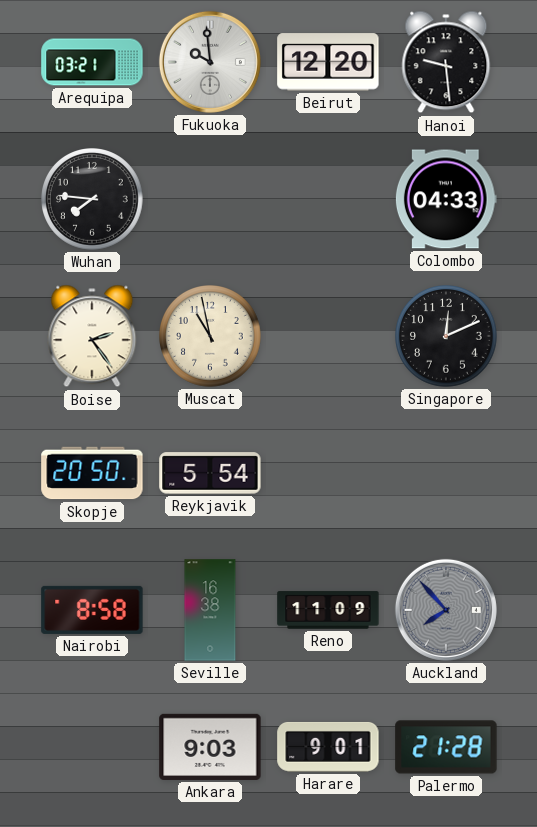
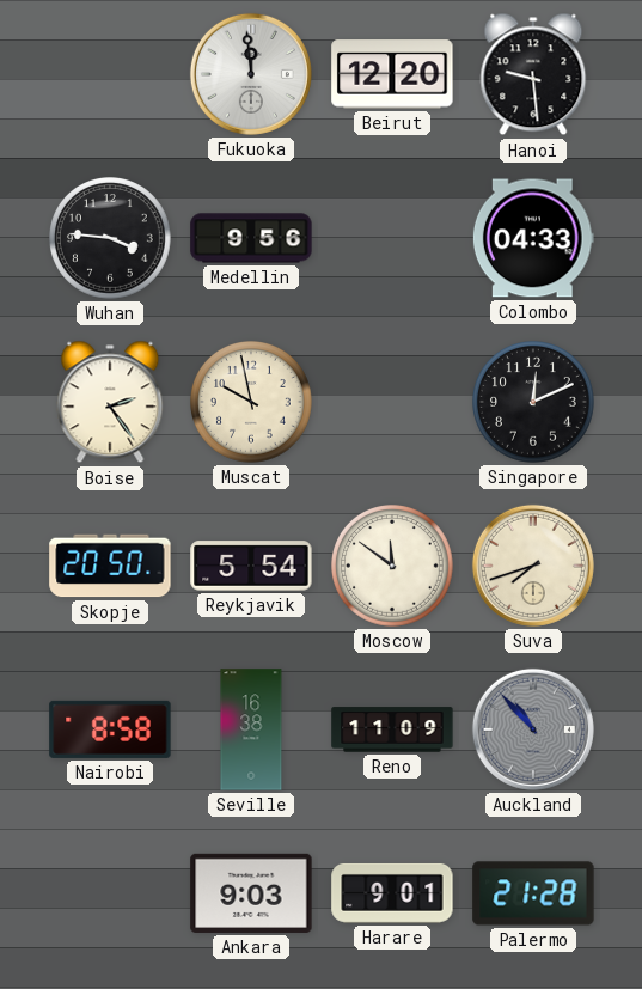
Arequipa: 03:21 -> none
Fukuoka: 9:59 -> 11:59
Wuhan: 7:46 -> 3:46
Medellin: none -> 9:56
Muscat: 10:58 -> 9:58
Moscow: none -> 11:51
Suva: none -> 7:42
Auckland: 7:53 -> 10:53
